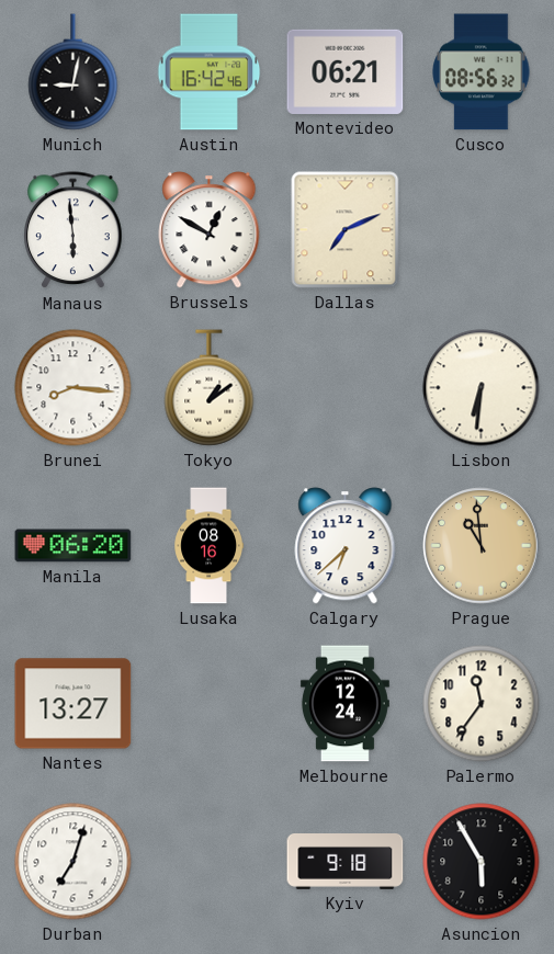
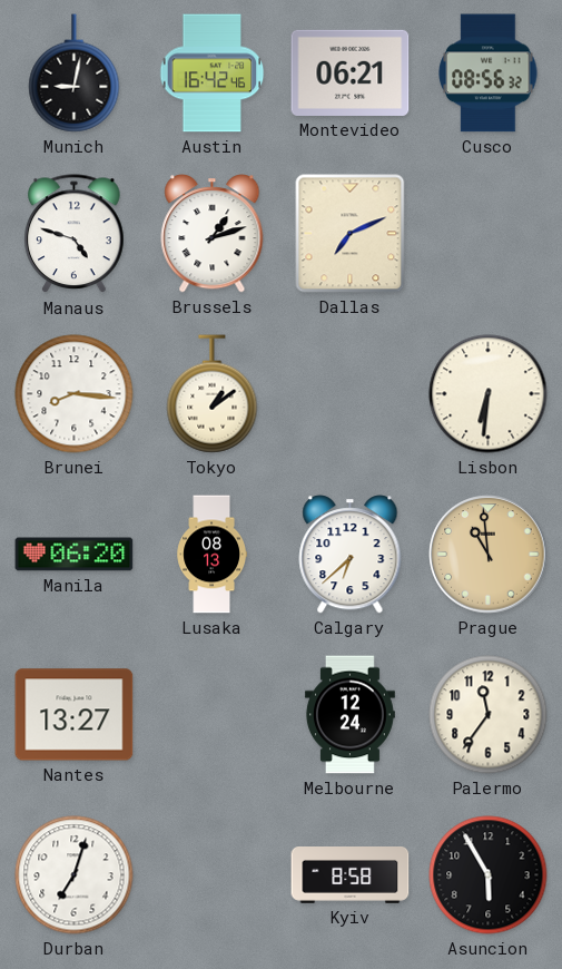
Manaus: 5:59 -> 4:48
Brussels: 12:50 -> 1:12
Lusaka: 08:16 -> 08:13
Kyiv: 9:18 -> 8:58
